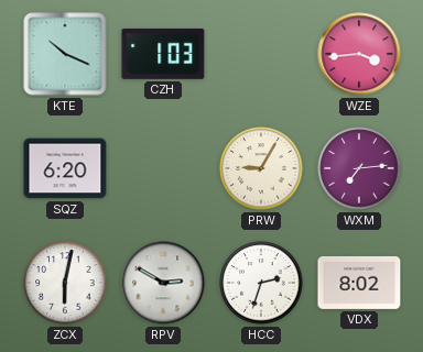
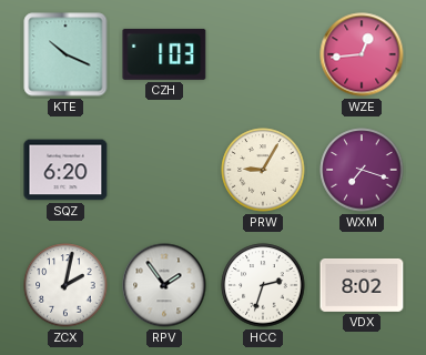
WZE: 3:44 -> 12:44
WXM: 7:14 -> 7:18
ZCX: 6:02 -> 2:02
RPV: 2:50 -> 1:54
